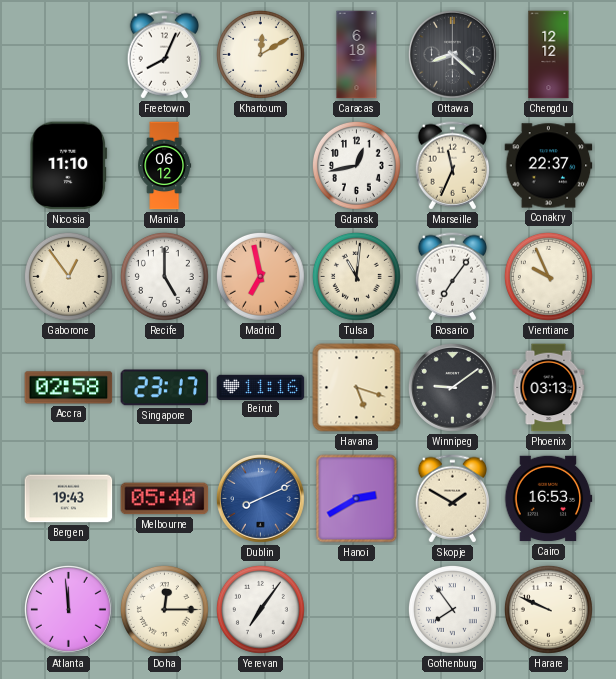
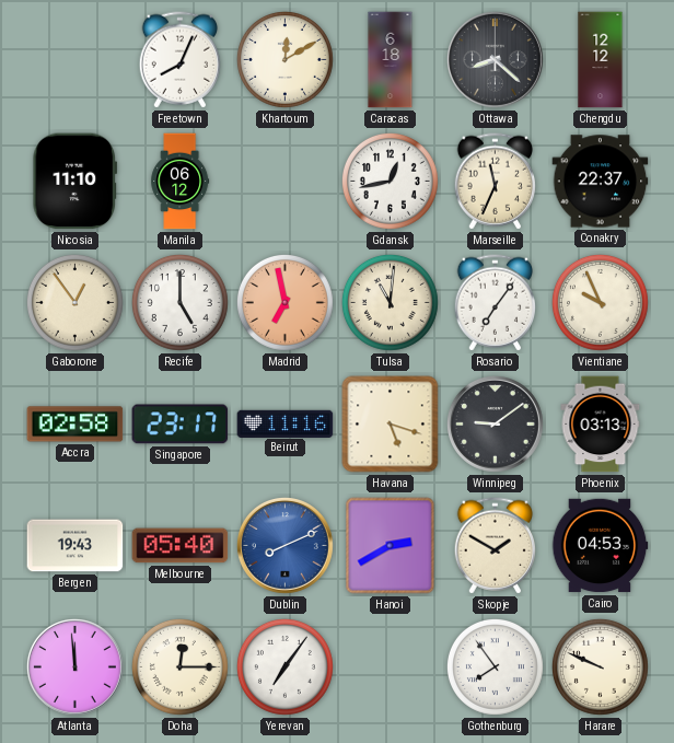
Cairo: 16:53 -> 04:53
